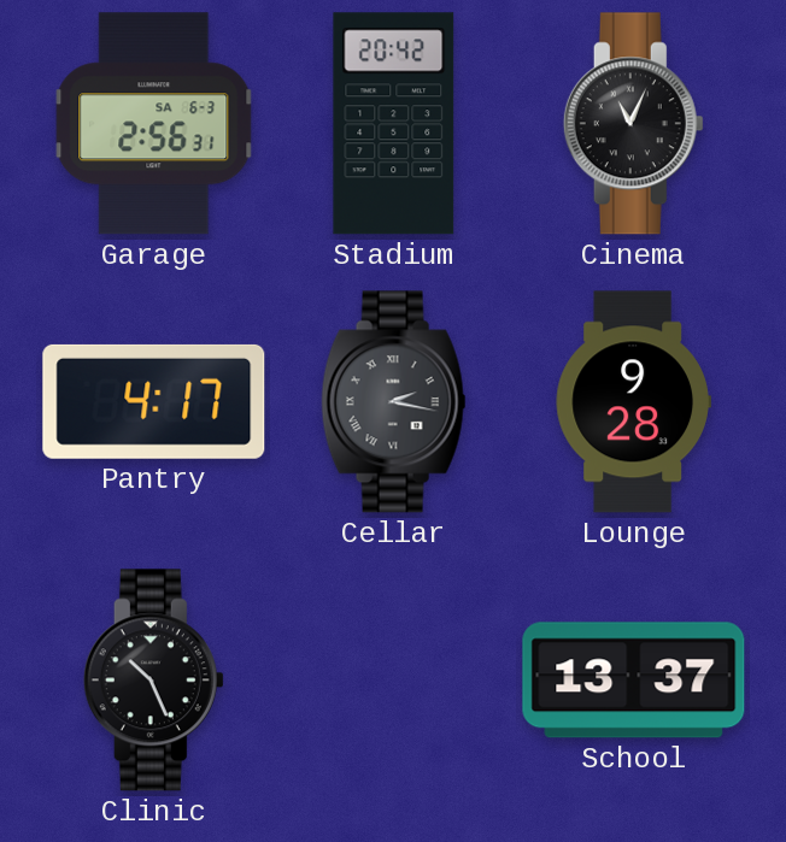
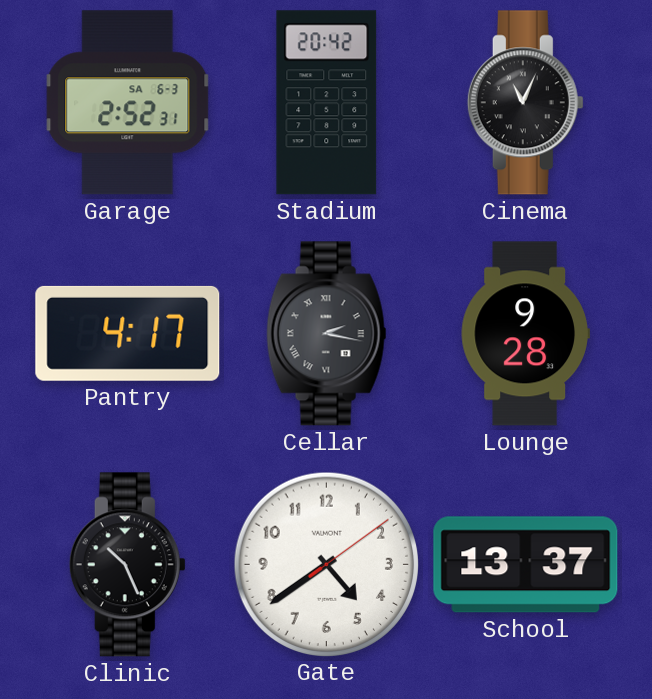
Garage: 2:56 -> 2:52
Gate: none -> 4:39
